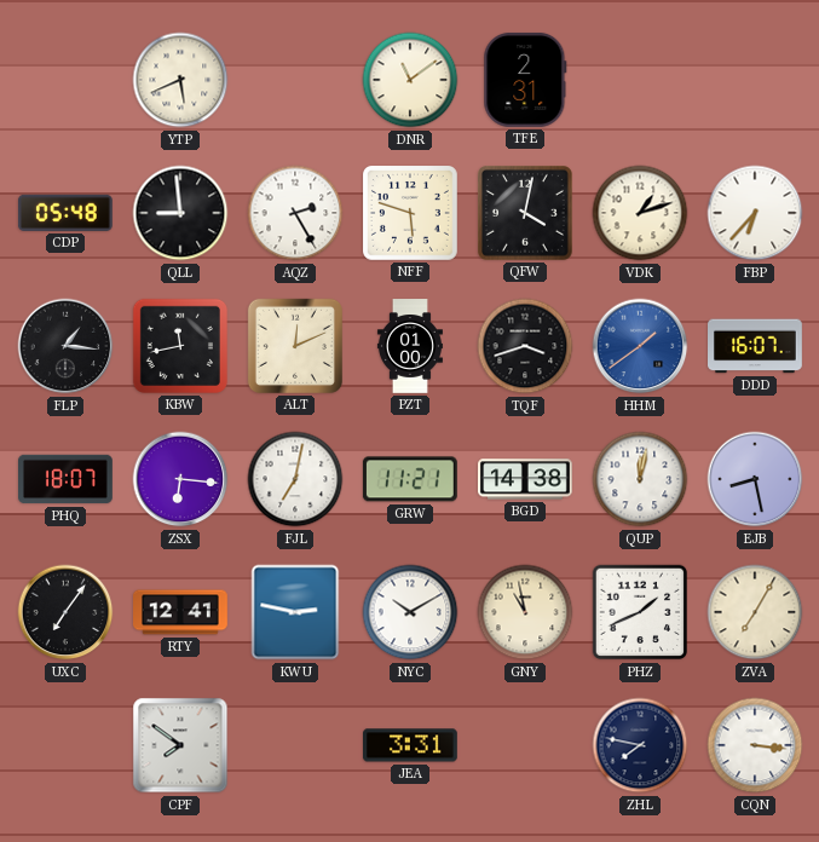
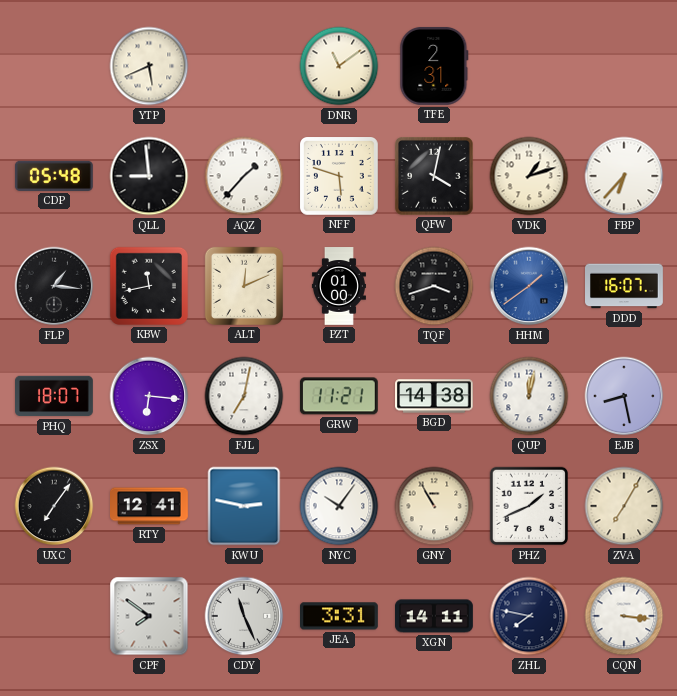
AQZ: 2:25 -> 1:37
NYC: 10:10 -> 10:06
GNY: 10:58 -> 10:55
CDY: none -> 11:26
XGN: none -> 14:11
